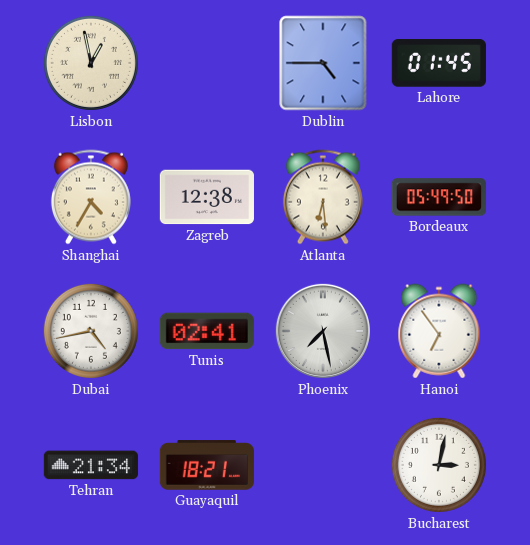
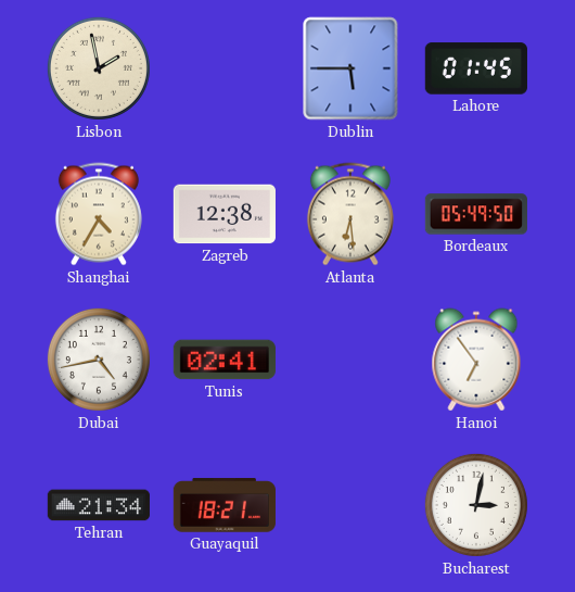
Lisbon: 12:58 -> 1:58
Dublin: 4:45 -> 5:45
Phoenix: 7:28 -> none
